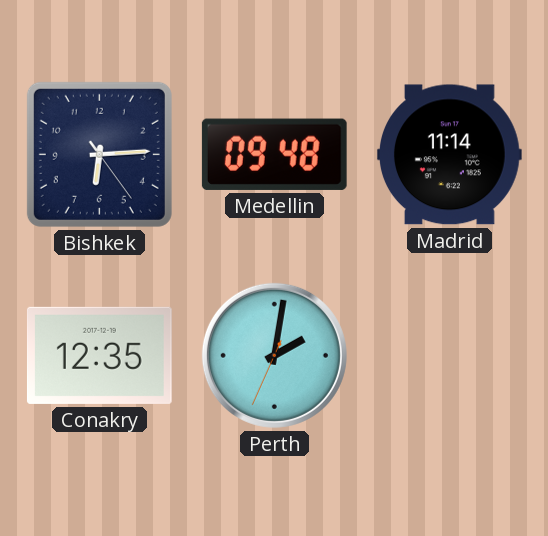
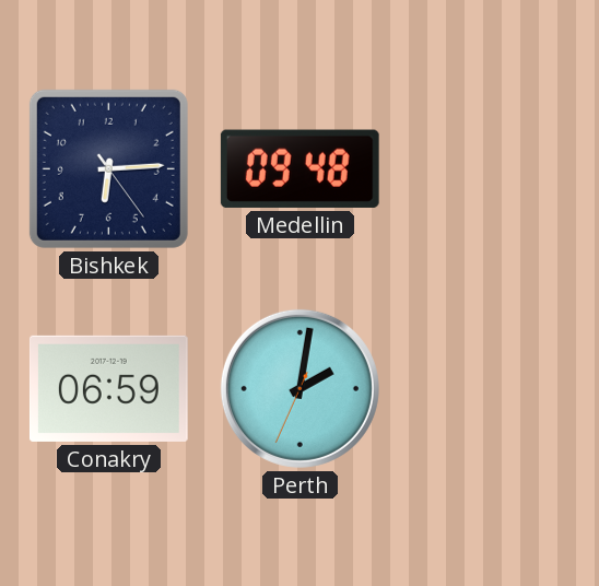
Madrid: 11:14 -> none
Conakry: 12:35 -> 06:59
